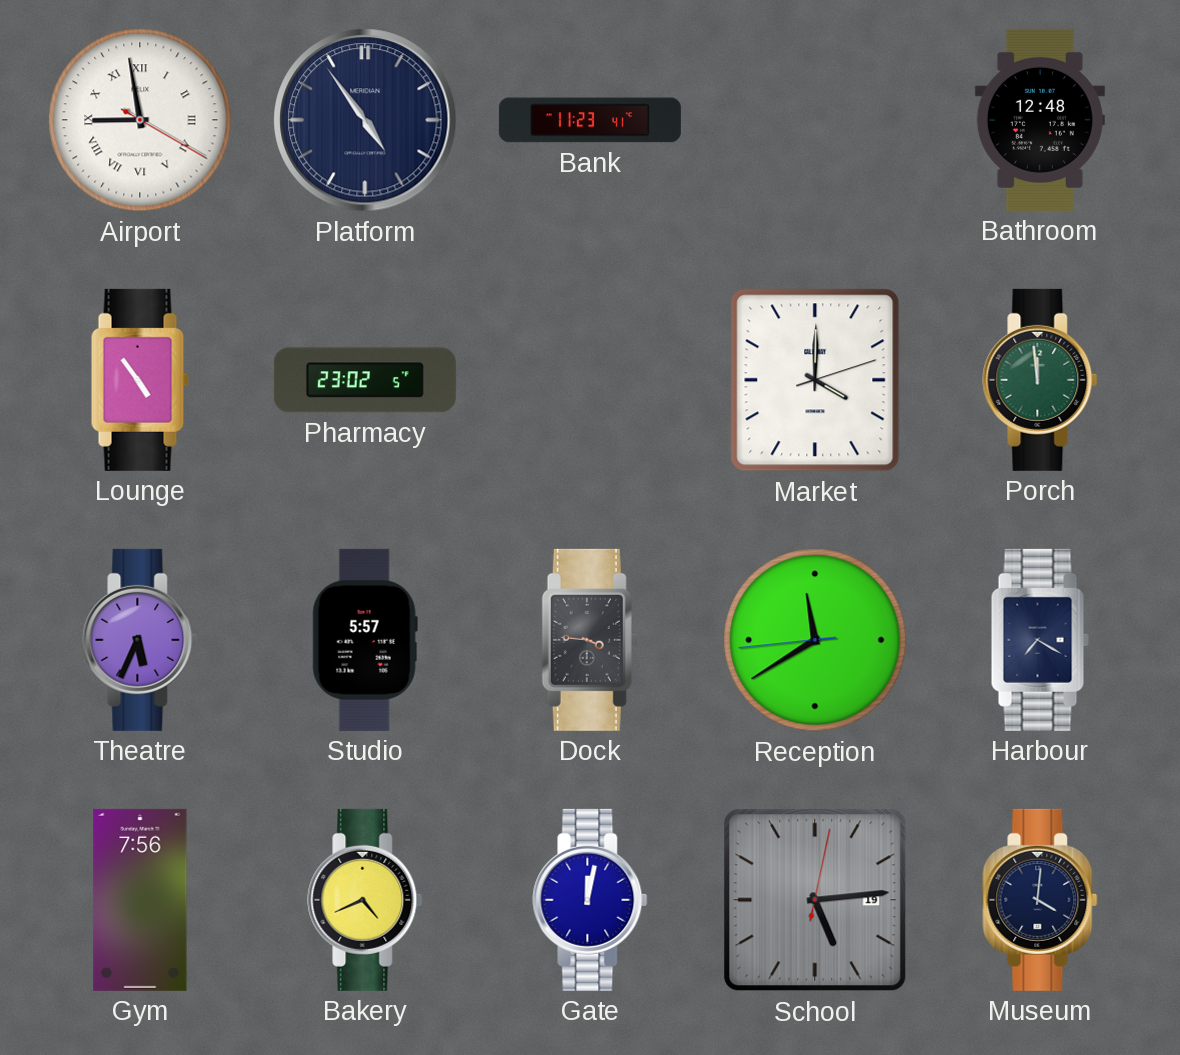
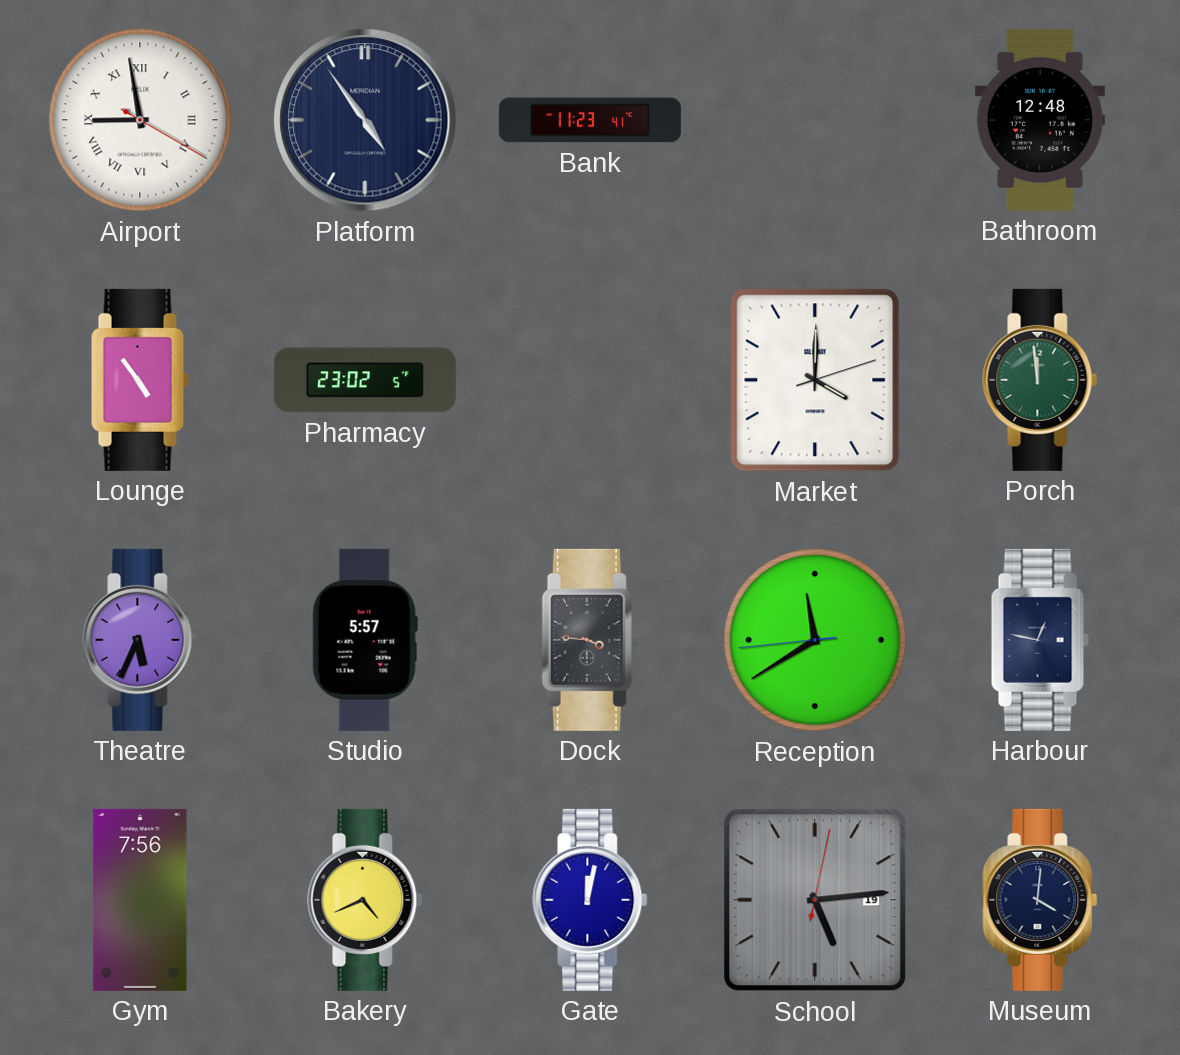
Harbour: 7:20 -> 12:47
